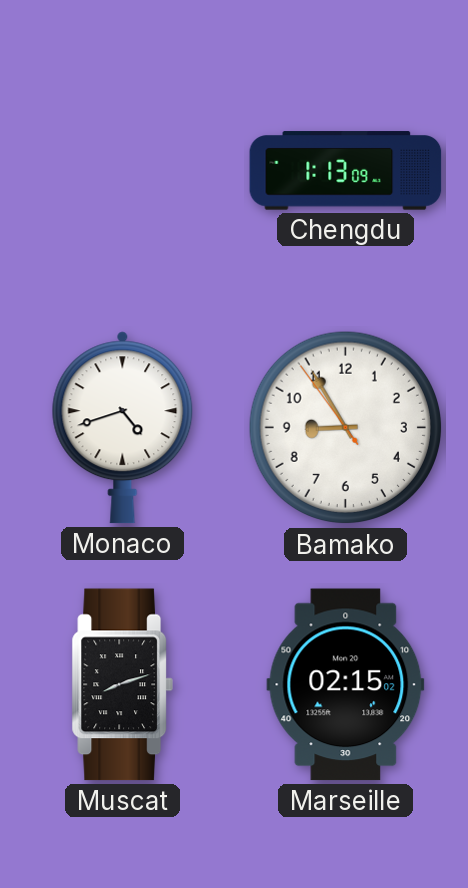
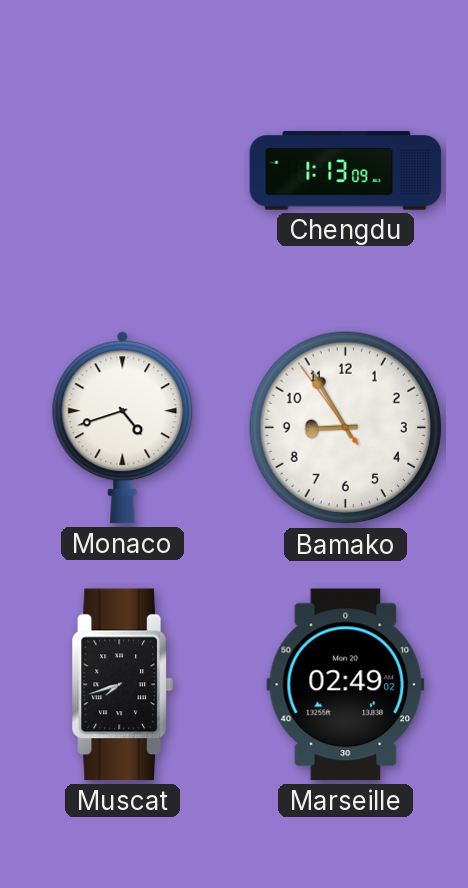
Muscat: 8:12 -> 7:42
Marseille: 02:15 -> 02:49
